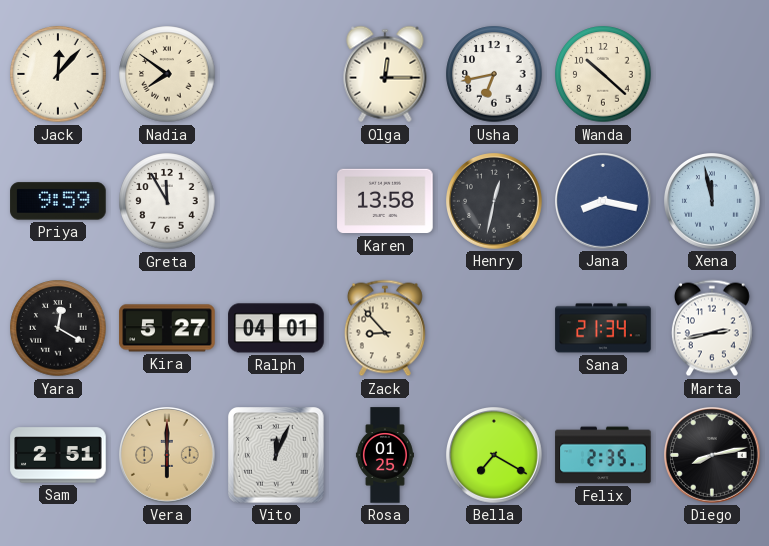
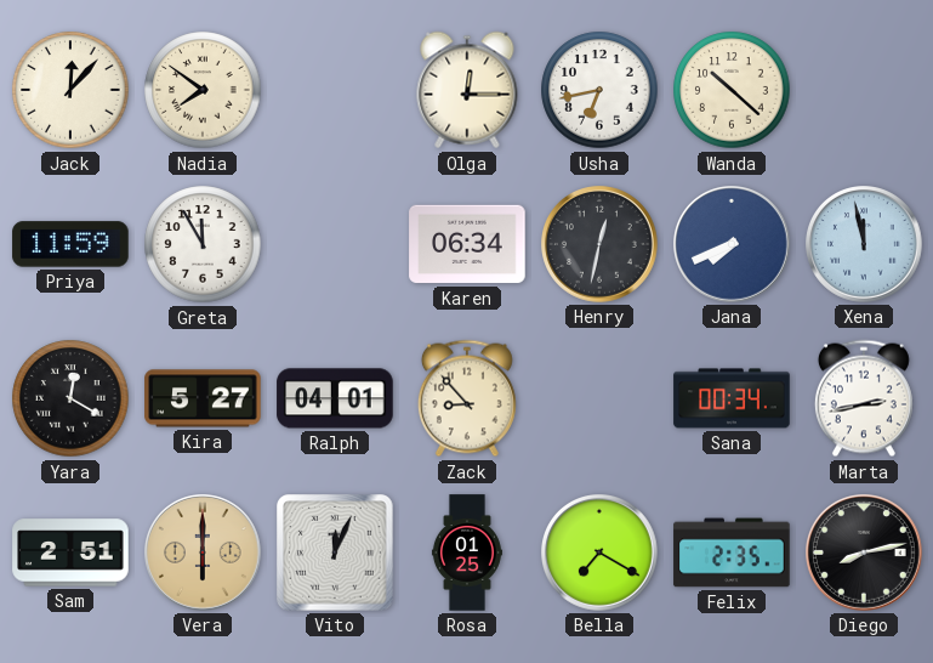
Priya: 9:59 -> 11:59
Karen: 13:58 -> 06:34
Jana: 8:17 -> 7:41
Sana: 21:34 -> 00:34
